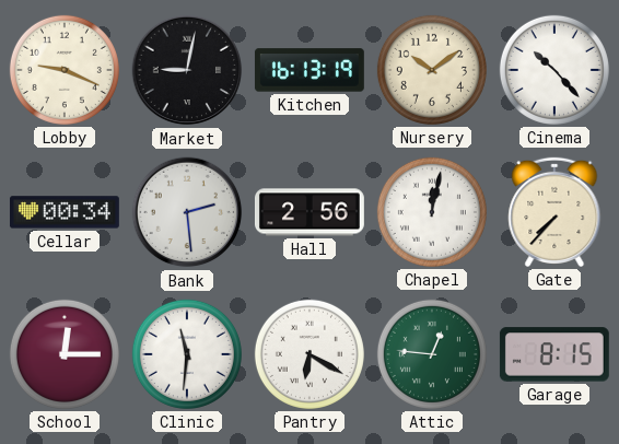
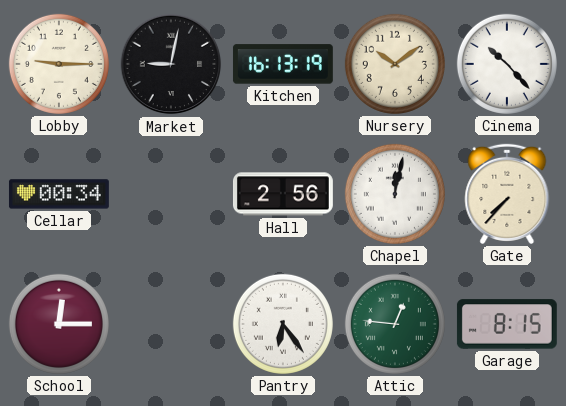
Lobby: 9:19 -> 9:15
Bank: 2:29 -> none
Clinic: 11:31 -> none
Pantry: 6:20 -> 6:24
